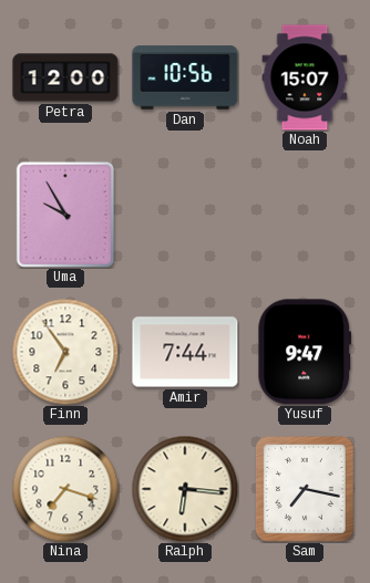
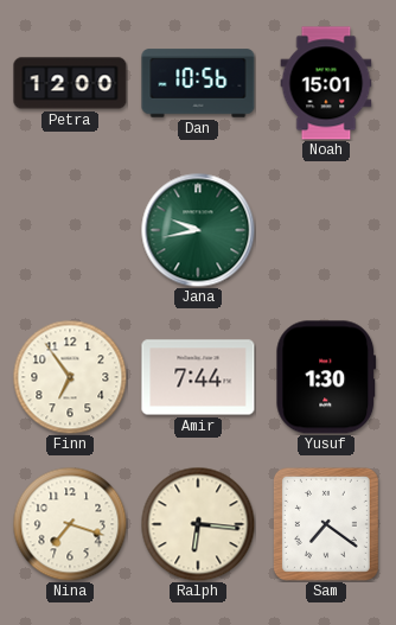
Noah: 15:07 -> 15:01
Uma: 9:55 -> none
Jana: none -> 9:43
Yusuf: 9:47 -> 1:30
Sam: 7:17 -> 7:21
